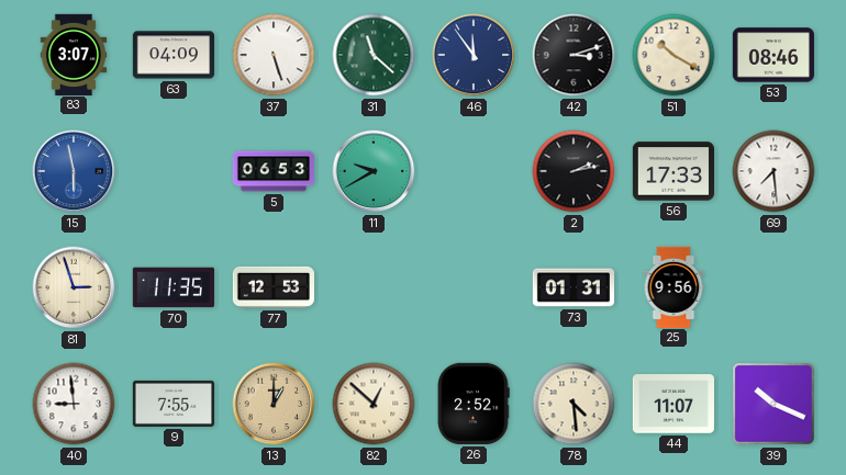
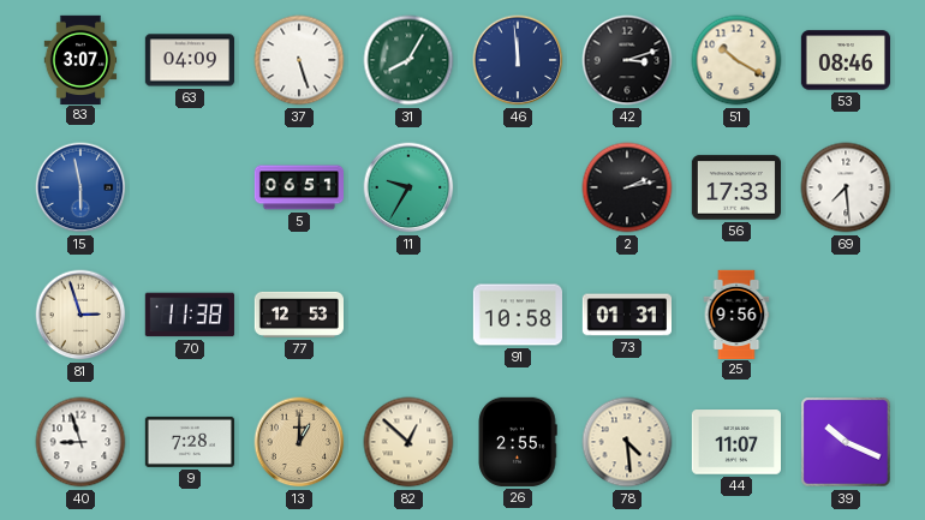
31: 11:22 -> 8:05
46: 11:54 -> 11:59
5: 06:53 -> 06:51
11: 9:40 -> 9:35
70: 11:35 -> 11:38
91: none -> 10:58
40: 8:59 -> 8:57
9: 7:55 -> 7:28
26: 2:52 -> 2:55
